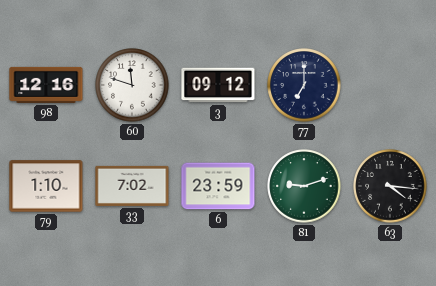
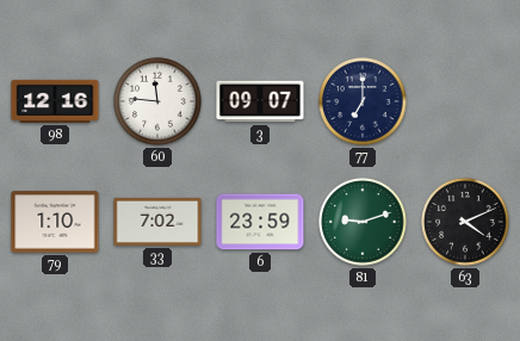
60: 11:48 -> 11:46
3: 09:12 -> 09:07
63: 4:16 -> 4:11
